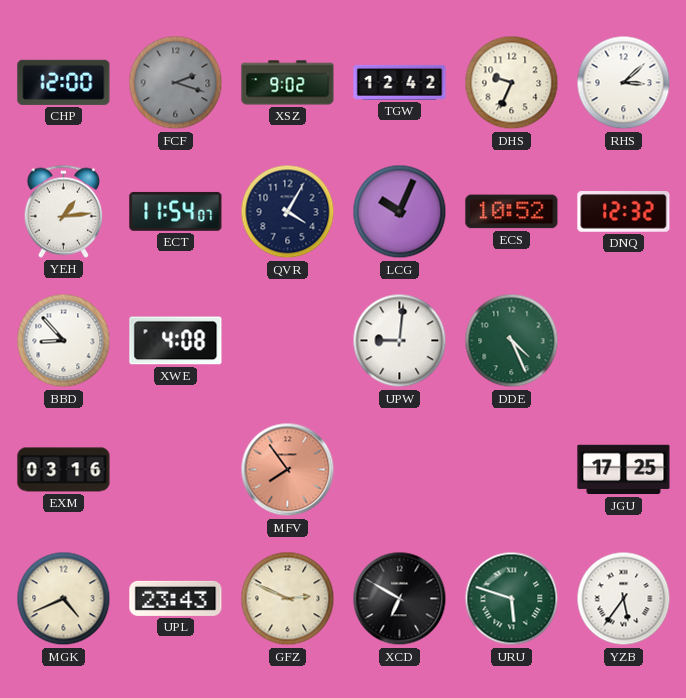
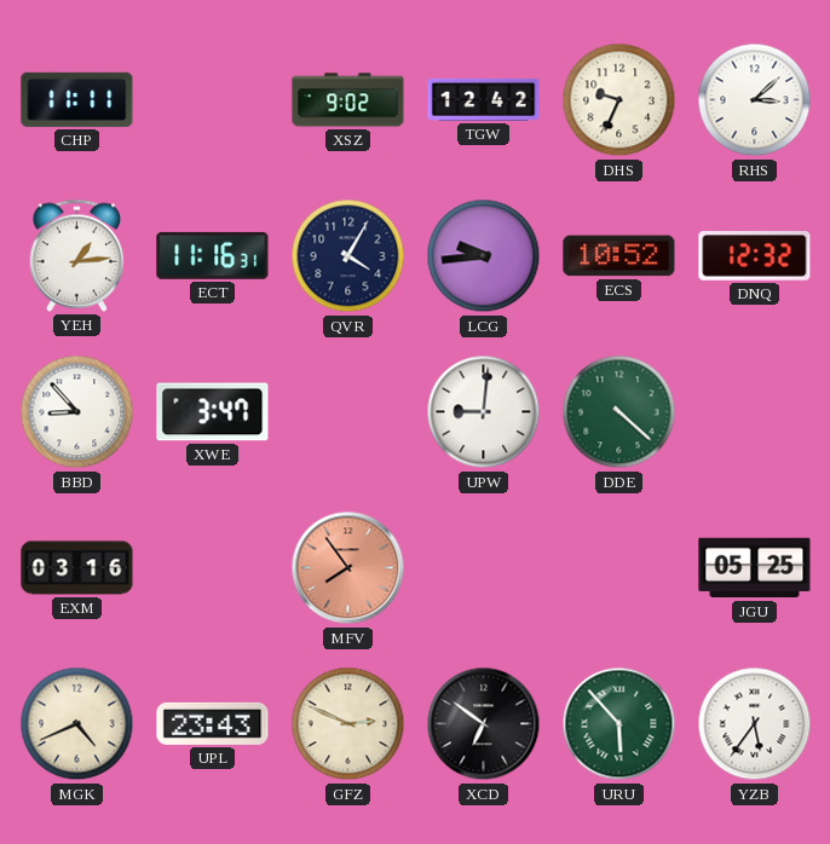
CHP: 12:00 -> 11:11
FCF: 2:18 -> none
ECT: 11:54 -> 11:16
LCG: 10:04 -> 9:44
XWE: 4:08 -> 3:47
DDE: 4:26 -> 4:22
JGU: 17:25 -> 05:25
XCD: 6:50 -> 6:51
URU: 5:48 -> 5:53
